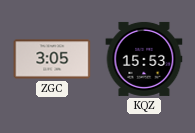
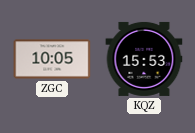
ZGC: 3:05 -> 10:05
